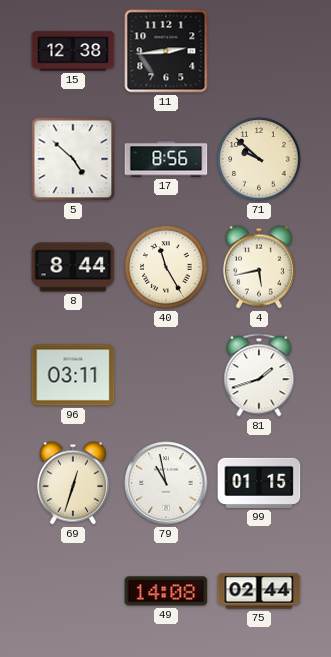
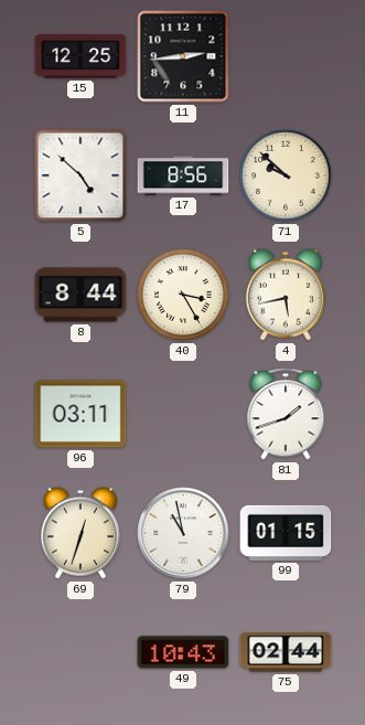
15: 12:38 -> 12:25
40: 11:25 -> 3:25
49: 14:08 -> 10:43
